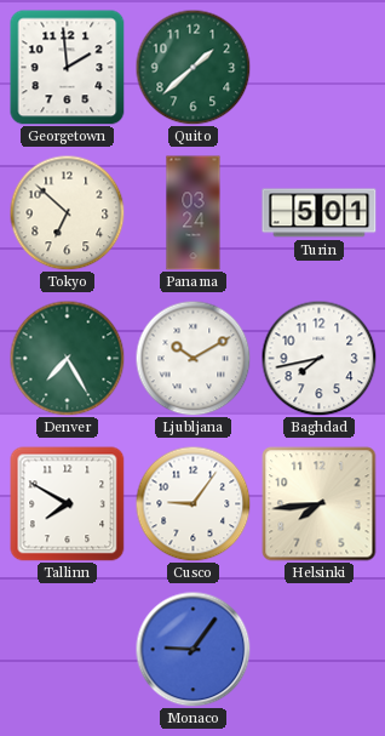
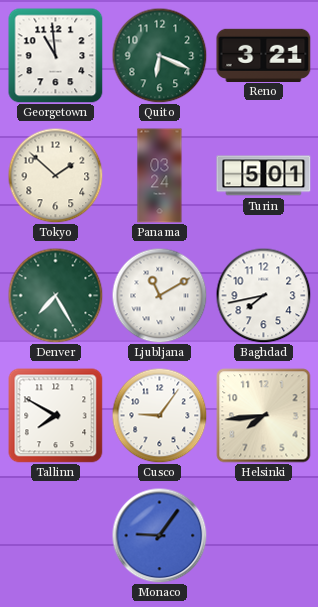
Georgetown: 1:59 -> 10:59
Quito: 1:38 -> 6:19
Reno: none -> 3:21
Tokyo: 6:52 -> 1:52
Ljubljana: 10:10 -> 11:10
